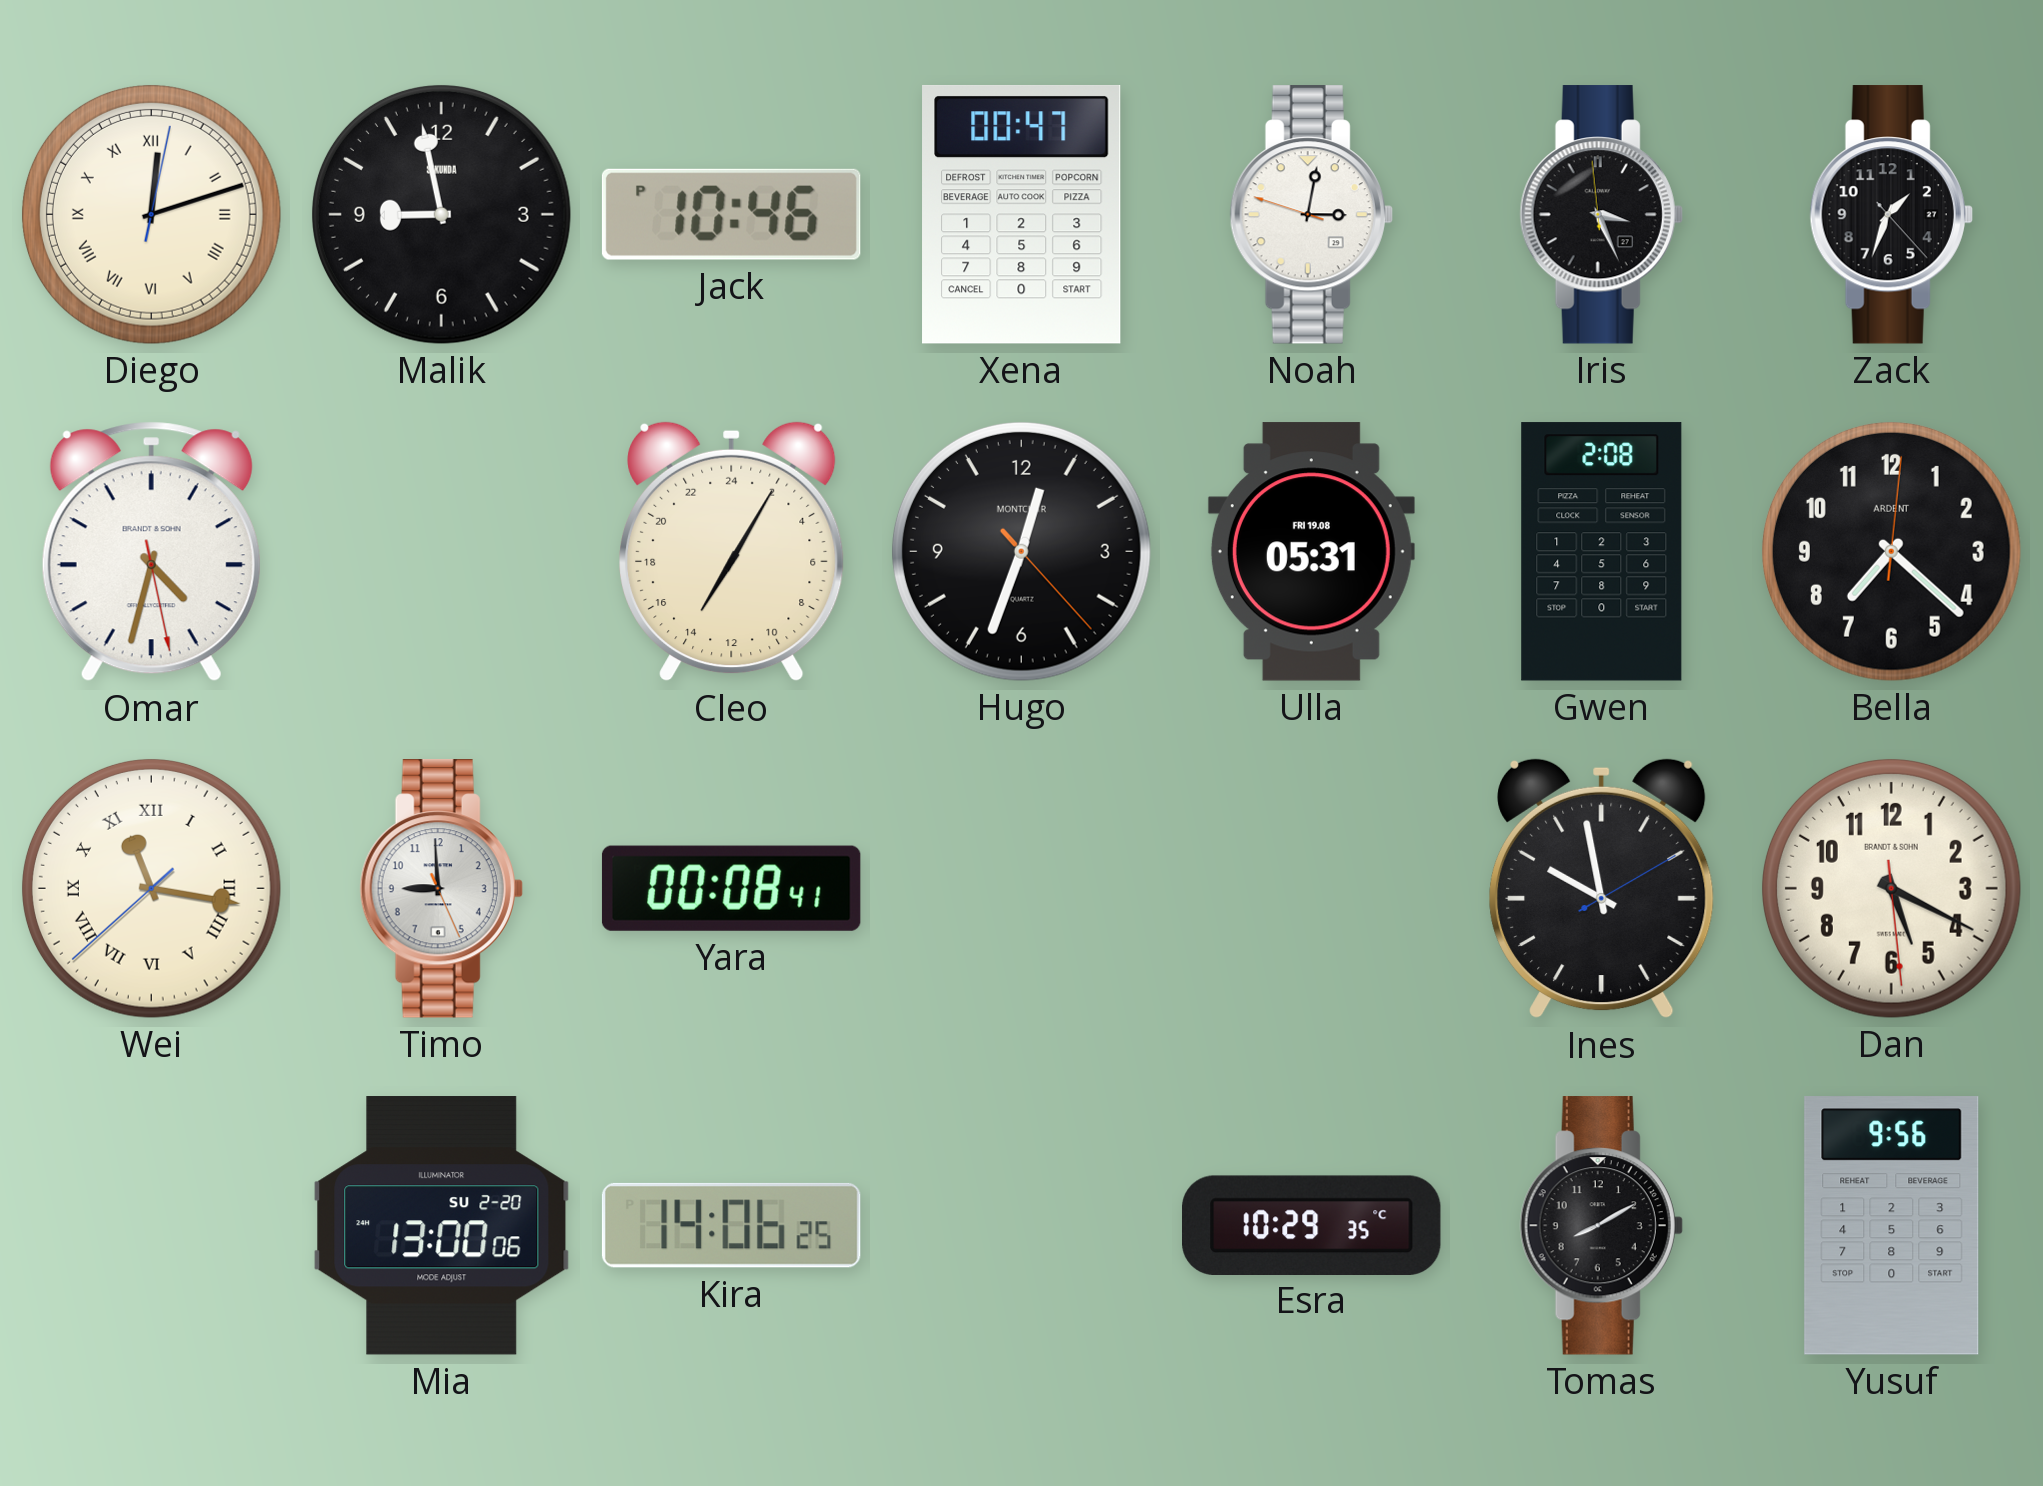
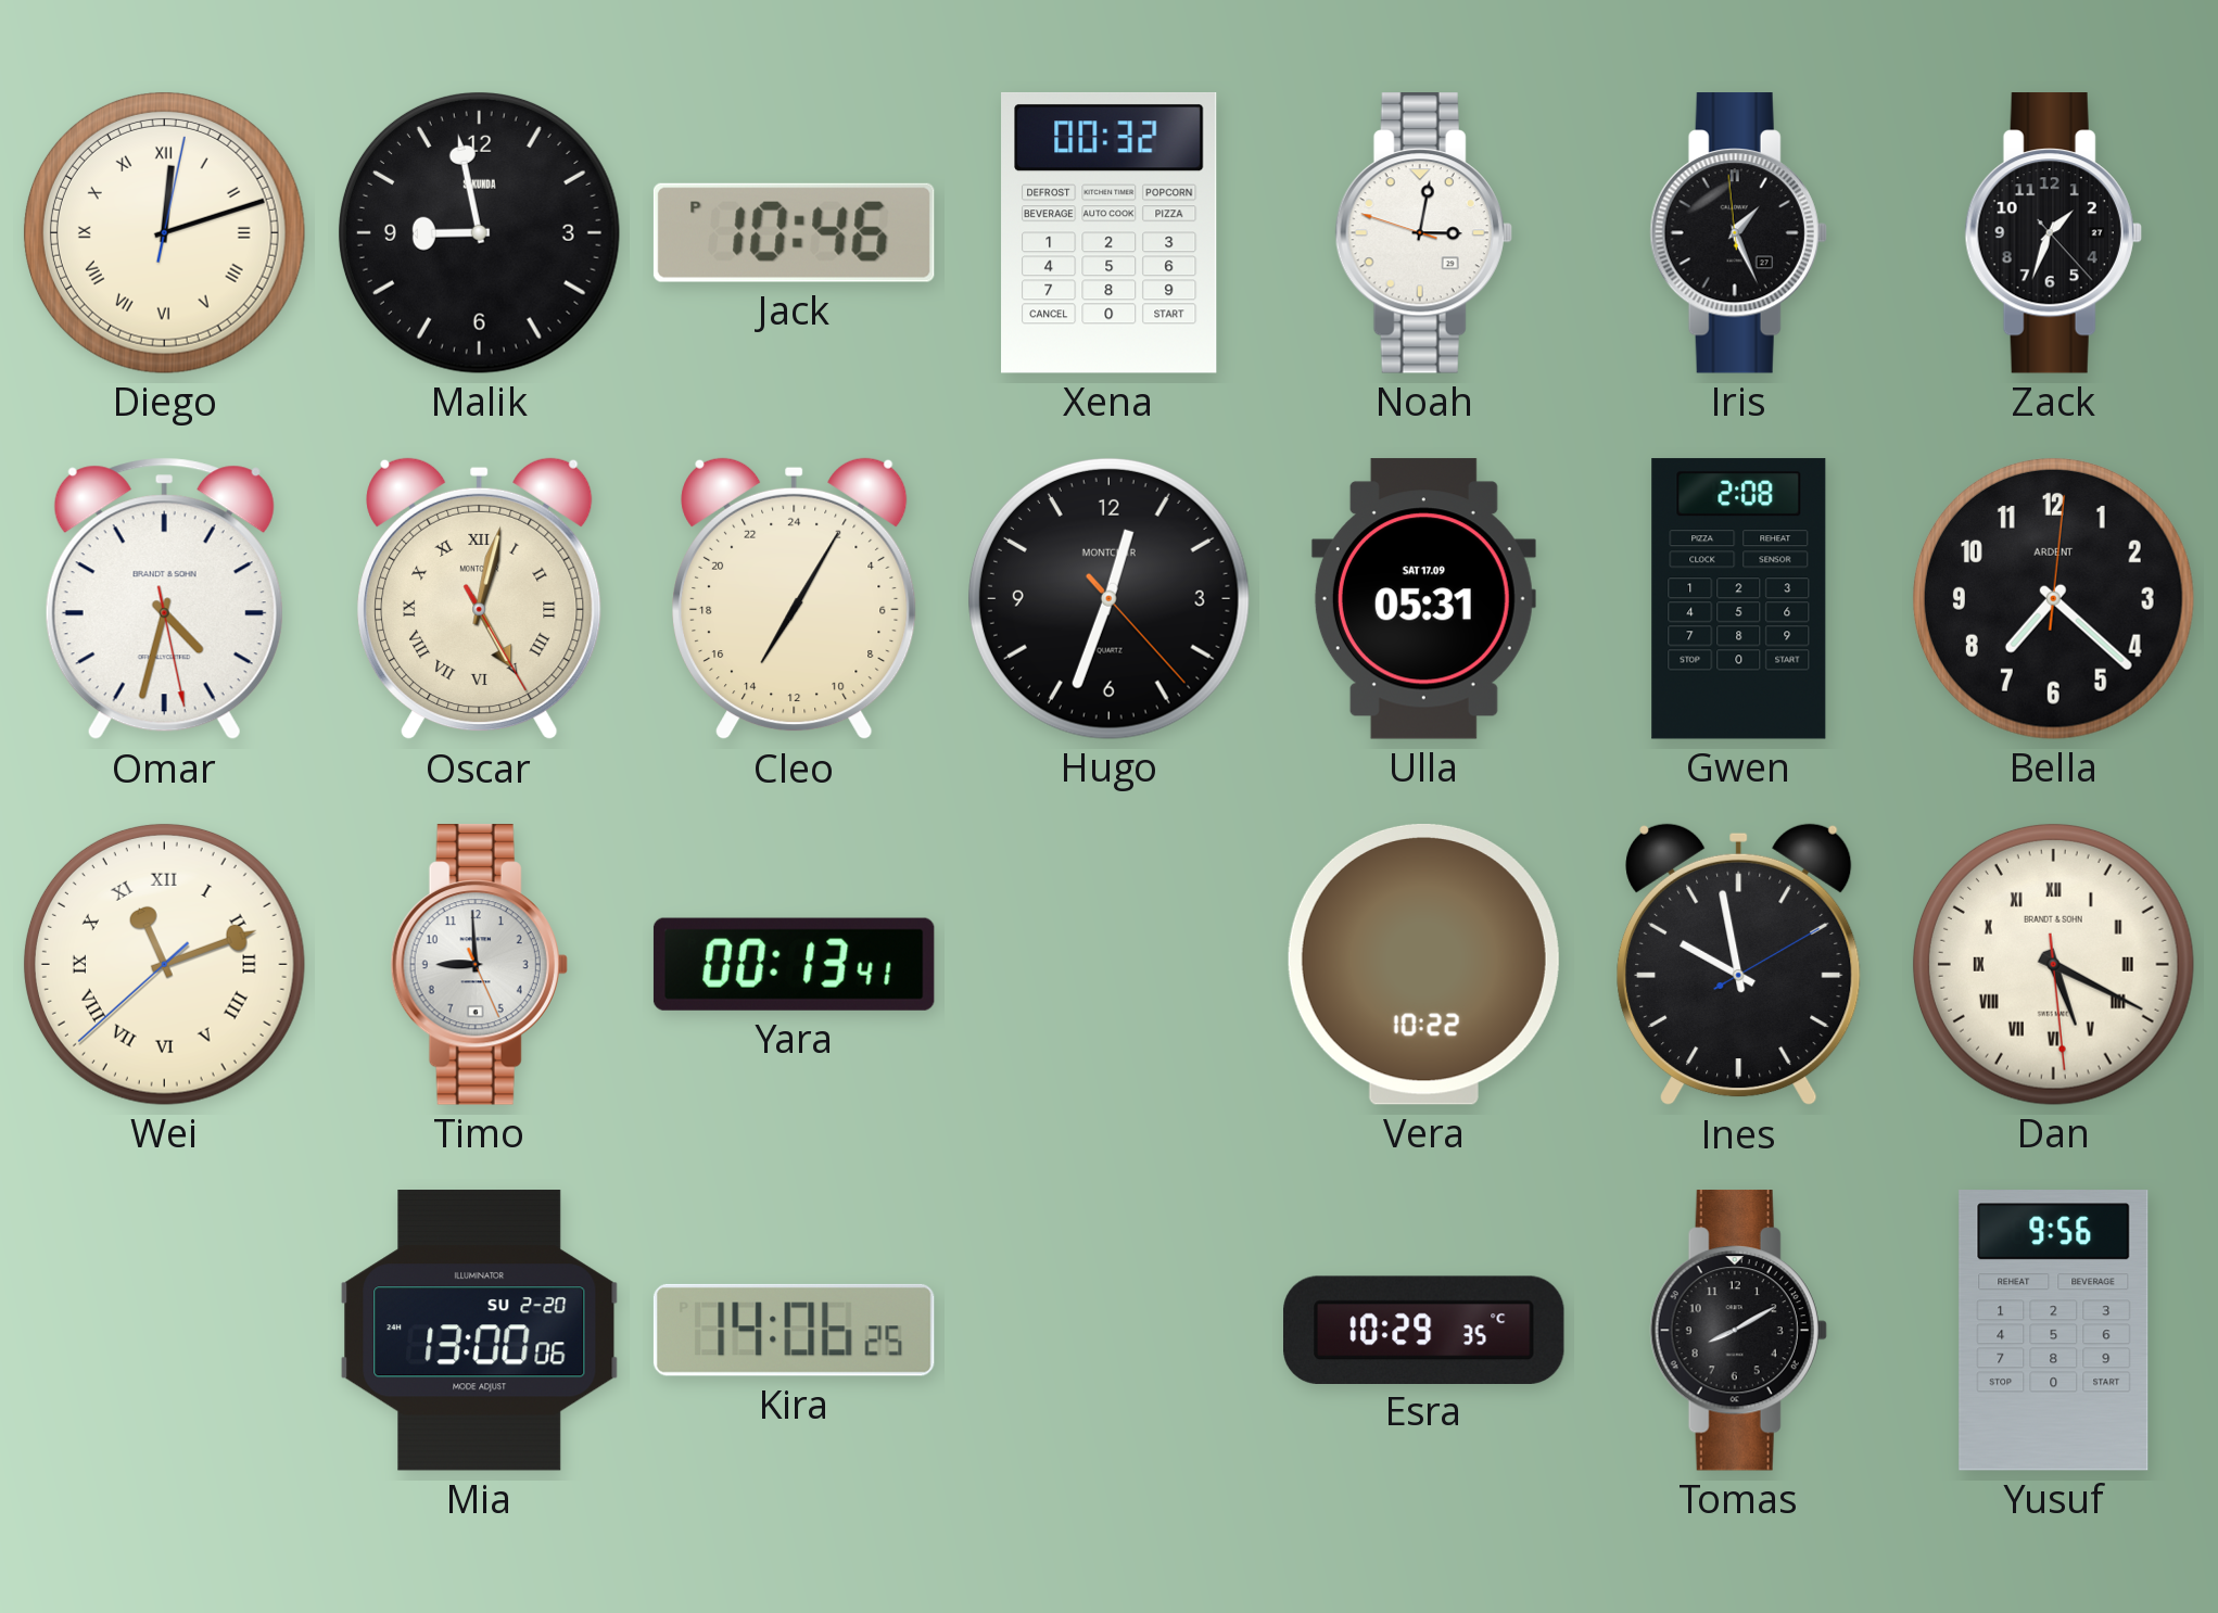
Xena: 00:47 -> 00:32
Iris: 3:25 -> 1:25
Oscar: none -> 5:02
Ulla date: FRI 19.08 -> SAT 17.09
Wei: 11:16 -> 11:11
Yara: 00:08 -> 00:13
Vera: none -> 10:22
Dan numerals: Arabic -> Roman
